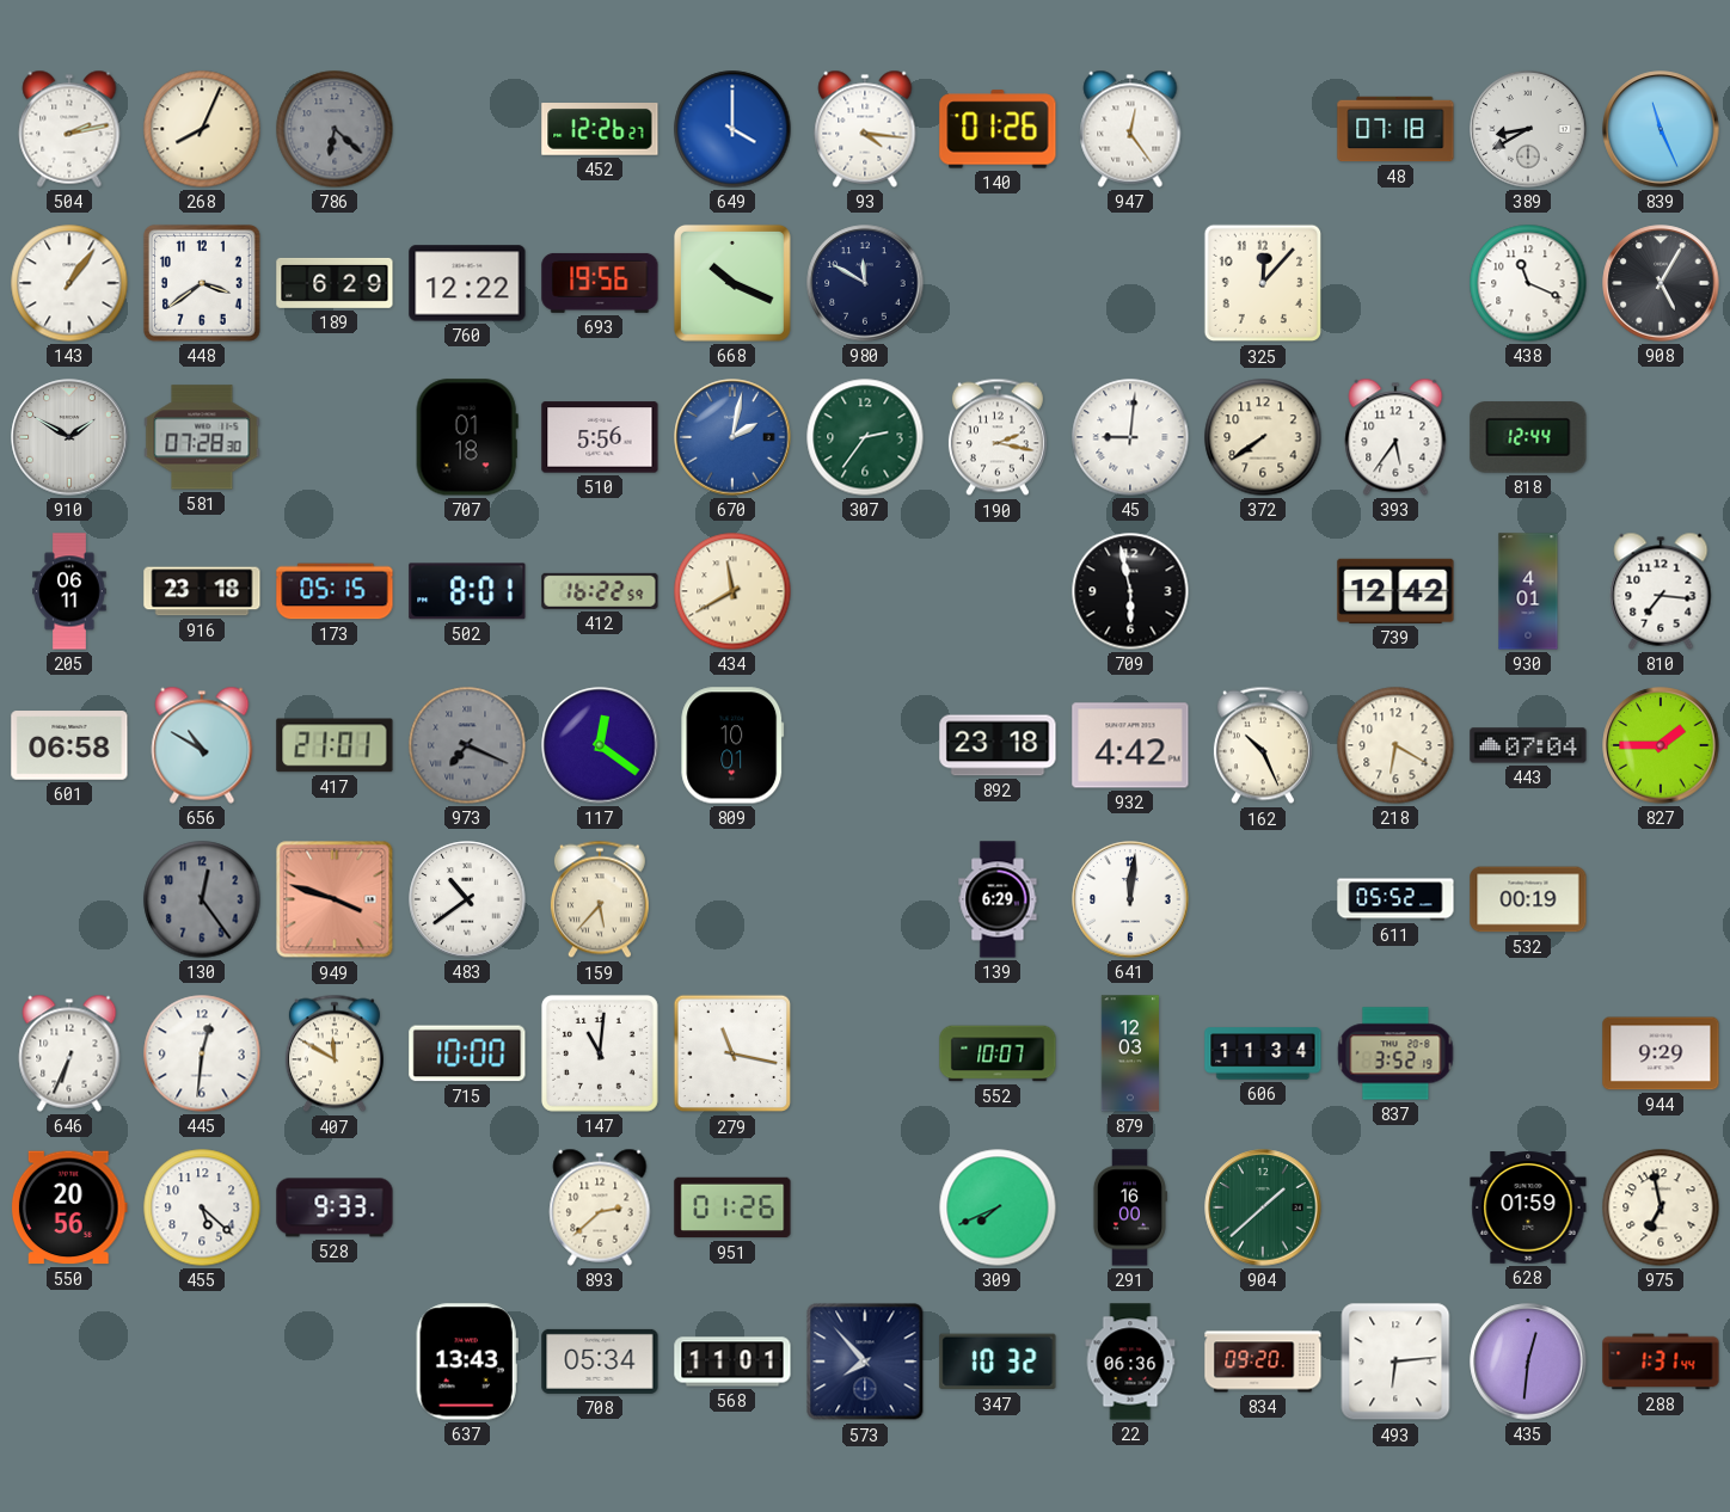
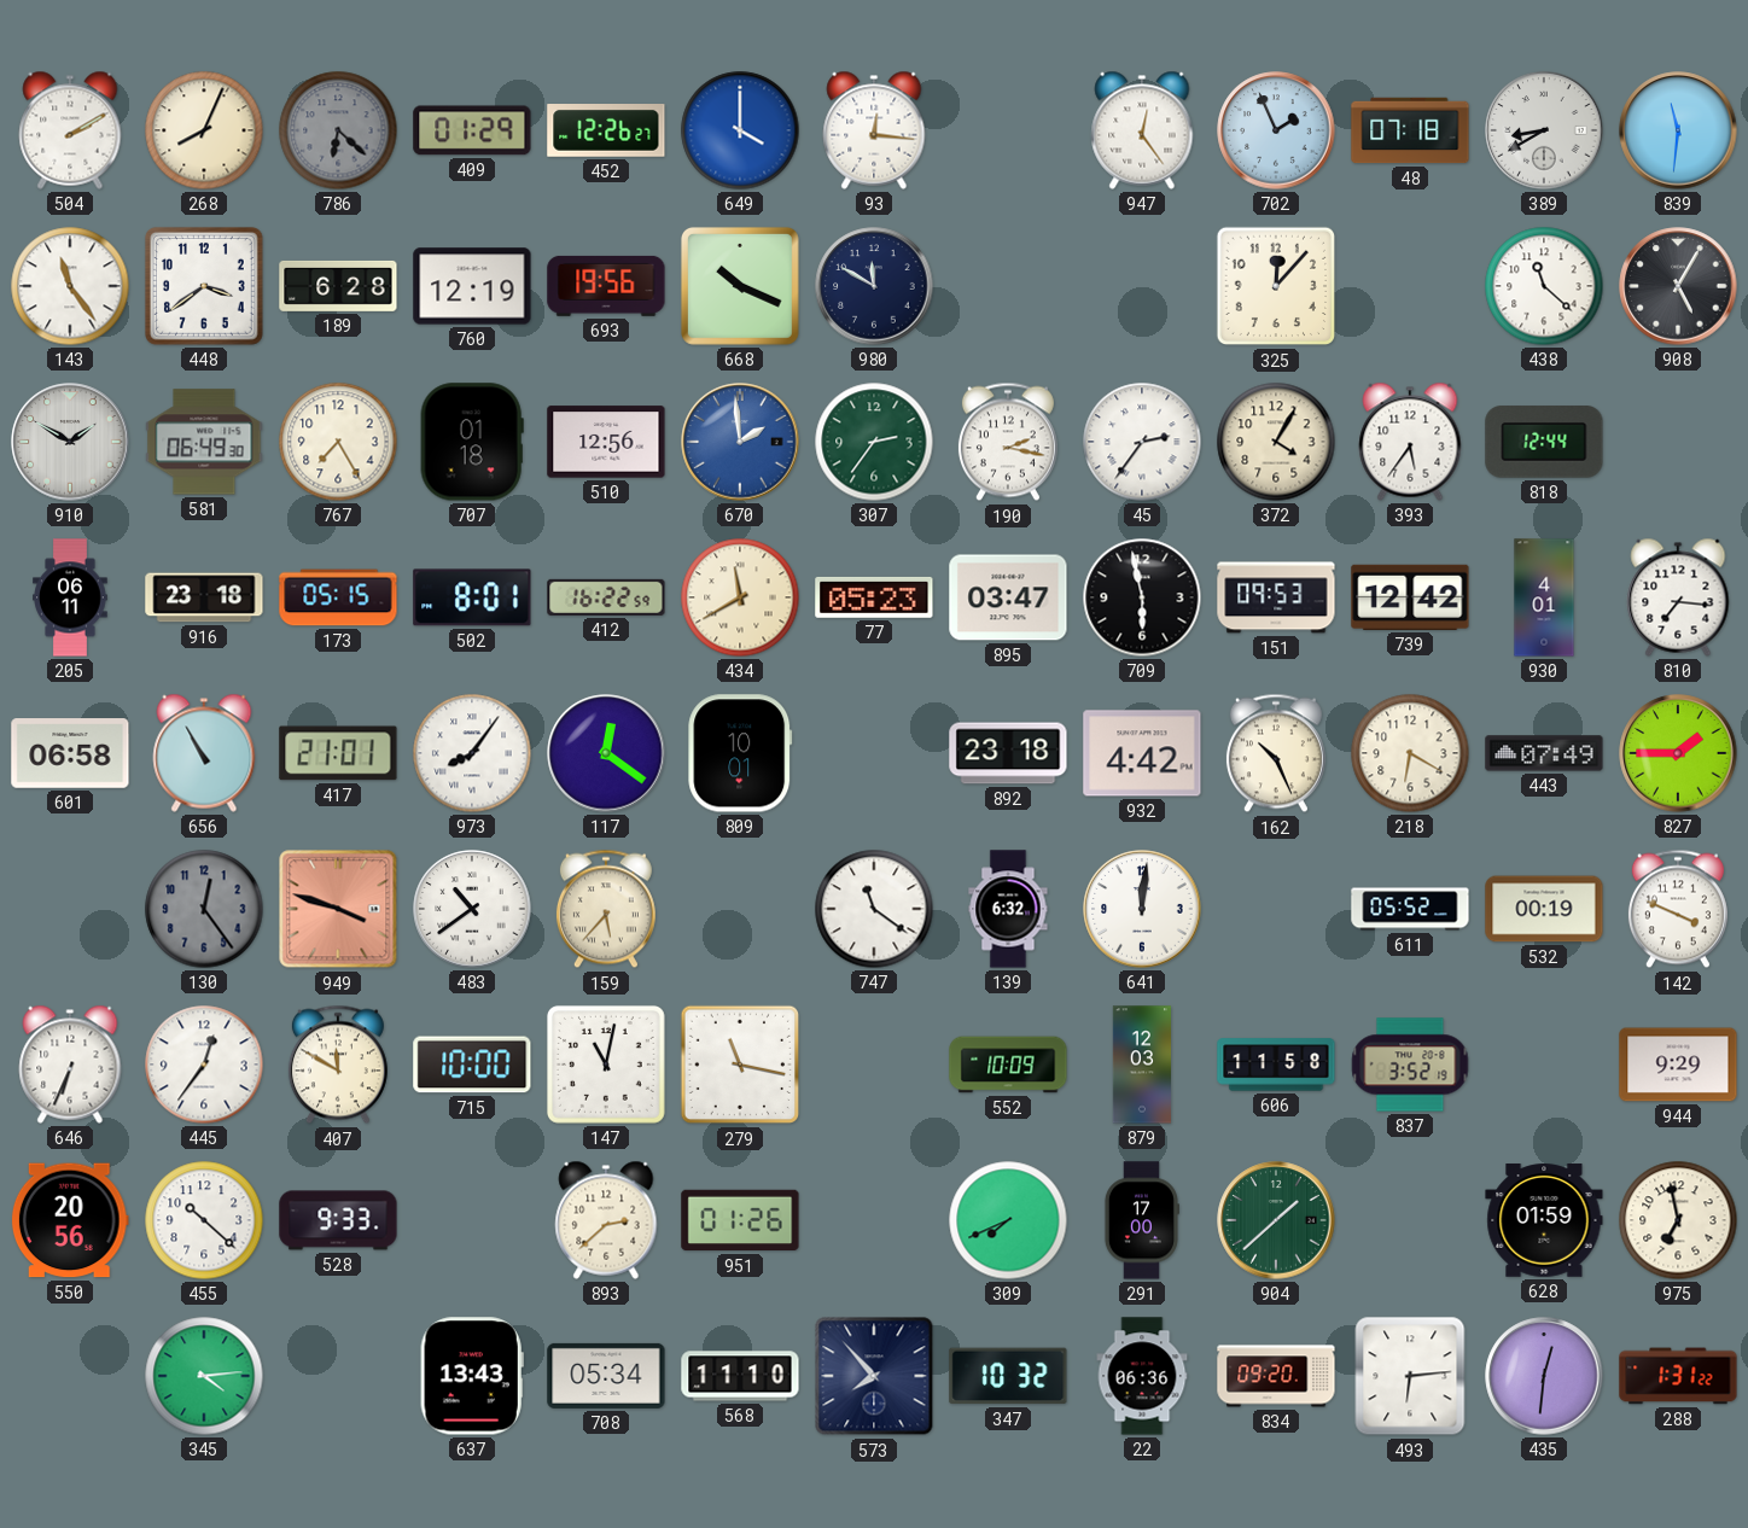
504: 2:13 -> 2:10
409: none -> 01:29
93: 4:16 -> 12:16
140: 01:26 -> none
702: none -> 1:56
839: 11:26 -> 11:31
143: 1:06 -> 11:24
189: 6:29 -> 6:28
760: 12:22 -> 12:19
438: 11:19 -> 11:22
581: 07:28 -> 06:49
767: none -> 7:25
510: 5:56 -> 12:56
670: 2:02 -> 1:59
45: 9:01 -> 2:36
372: 7:39 -> 4:05
77: none -> 05:23
895: none -> 03:47
151: none -> 09:53
656: 10:50 -> 10:55
973: 7:19 -> 8:06
973 dial: grey -> white
443: 07:04 -> 07:49
747: none -> 11:21
139: 6:29 -> 6:32
142: none -> 3:49
445: 12:31 -> 12:36
147: 11:01 -> 11:02
552: 10:07 -> 10:09
606: 11:34 -> 11:58
455: 5:22 -> 10:22
291: 16:00 -> 17:00
345: none -> 4:14
568: 11:01 -> 11:10
288: 1:31:44 -> 1:31:22
